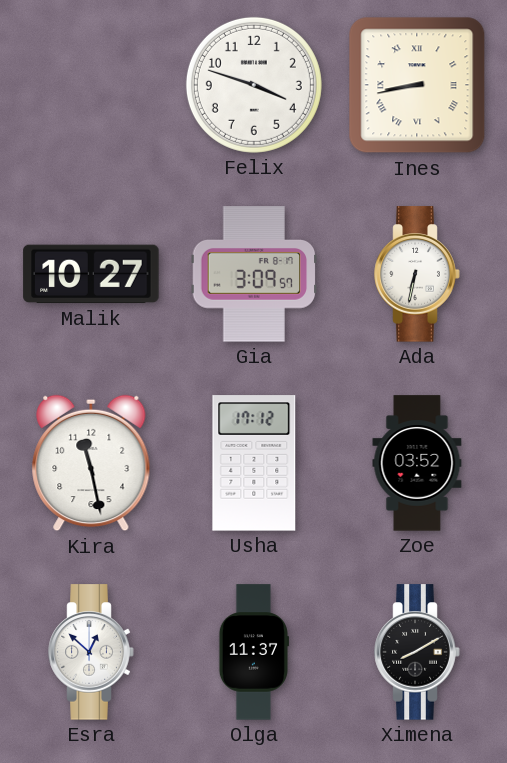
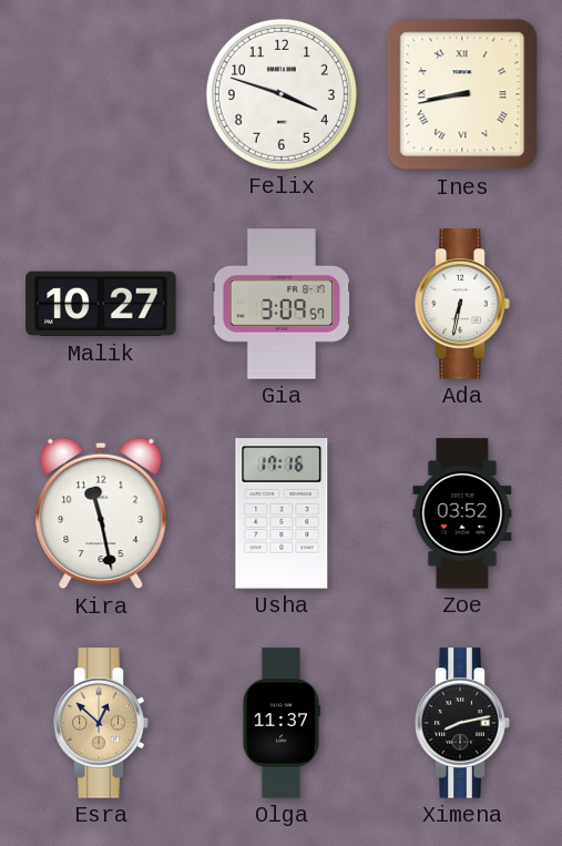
Usha: 17:12 -> 17:16
Esra dial: white -> champagne
Ximena: 8:10 -> 8:13
